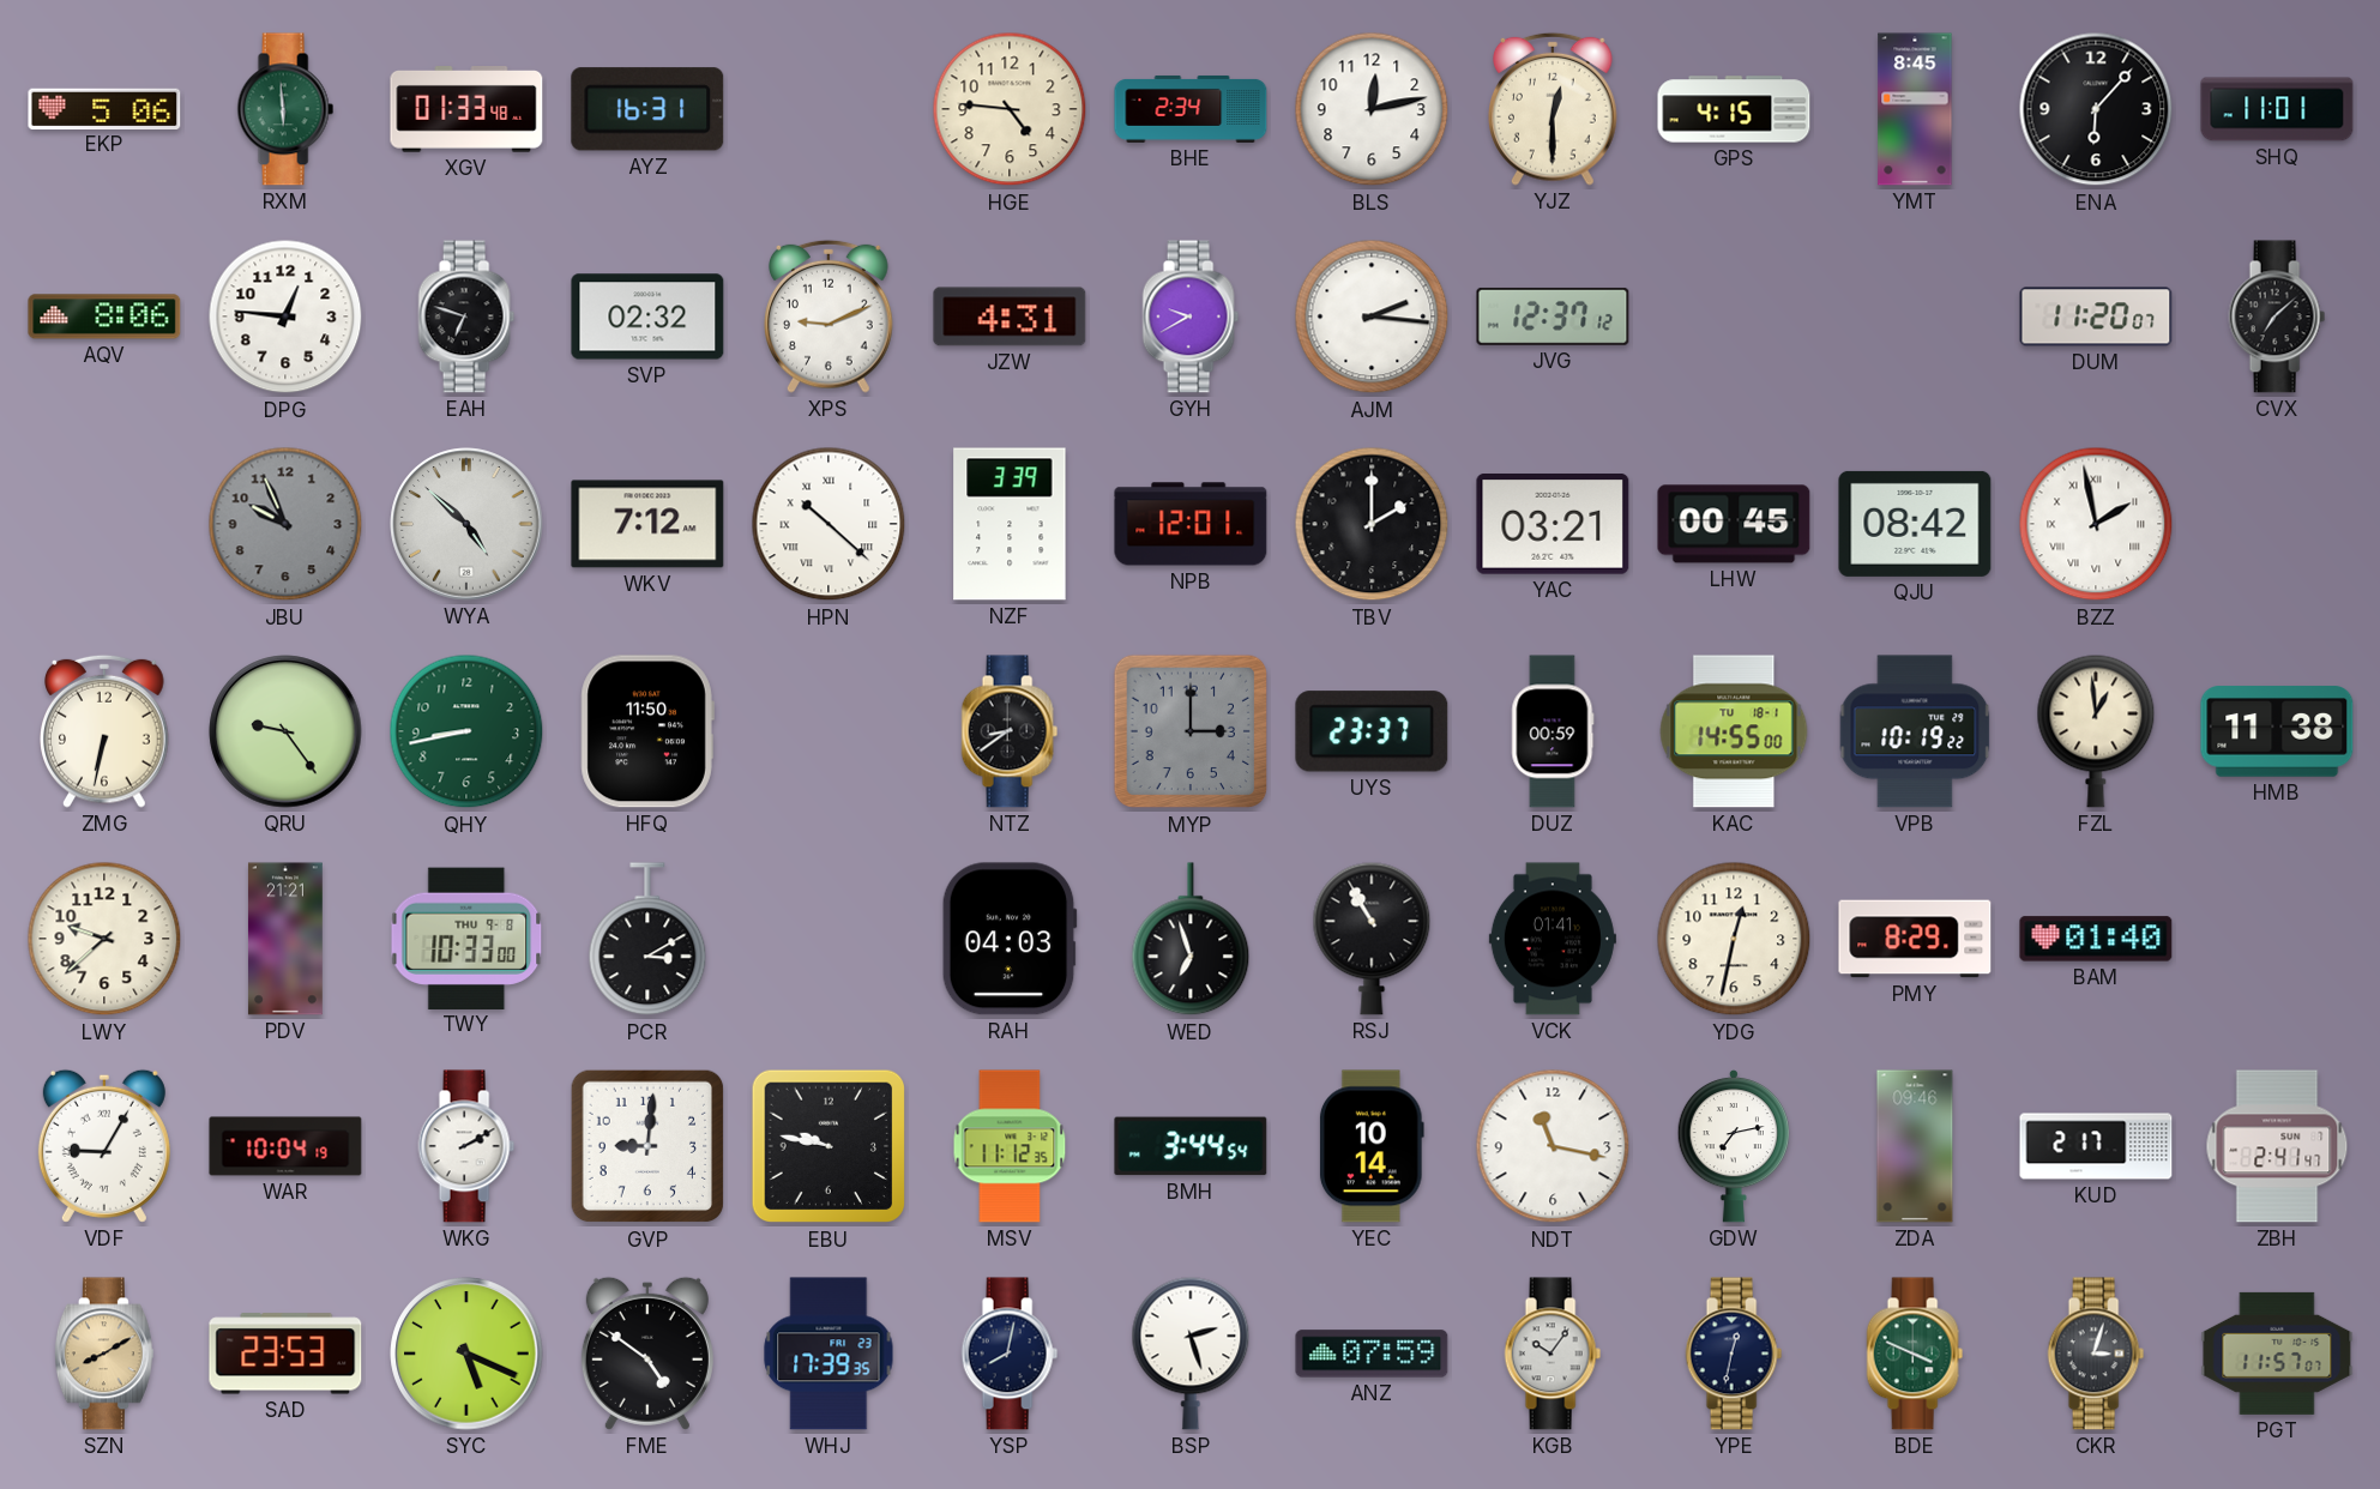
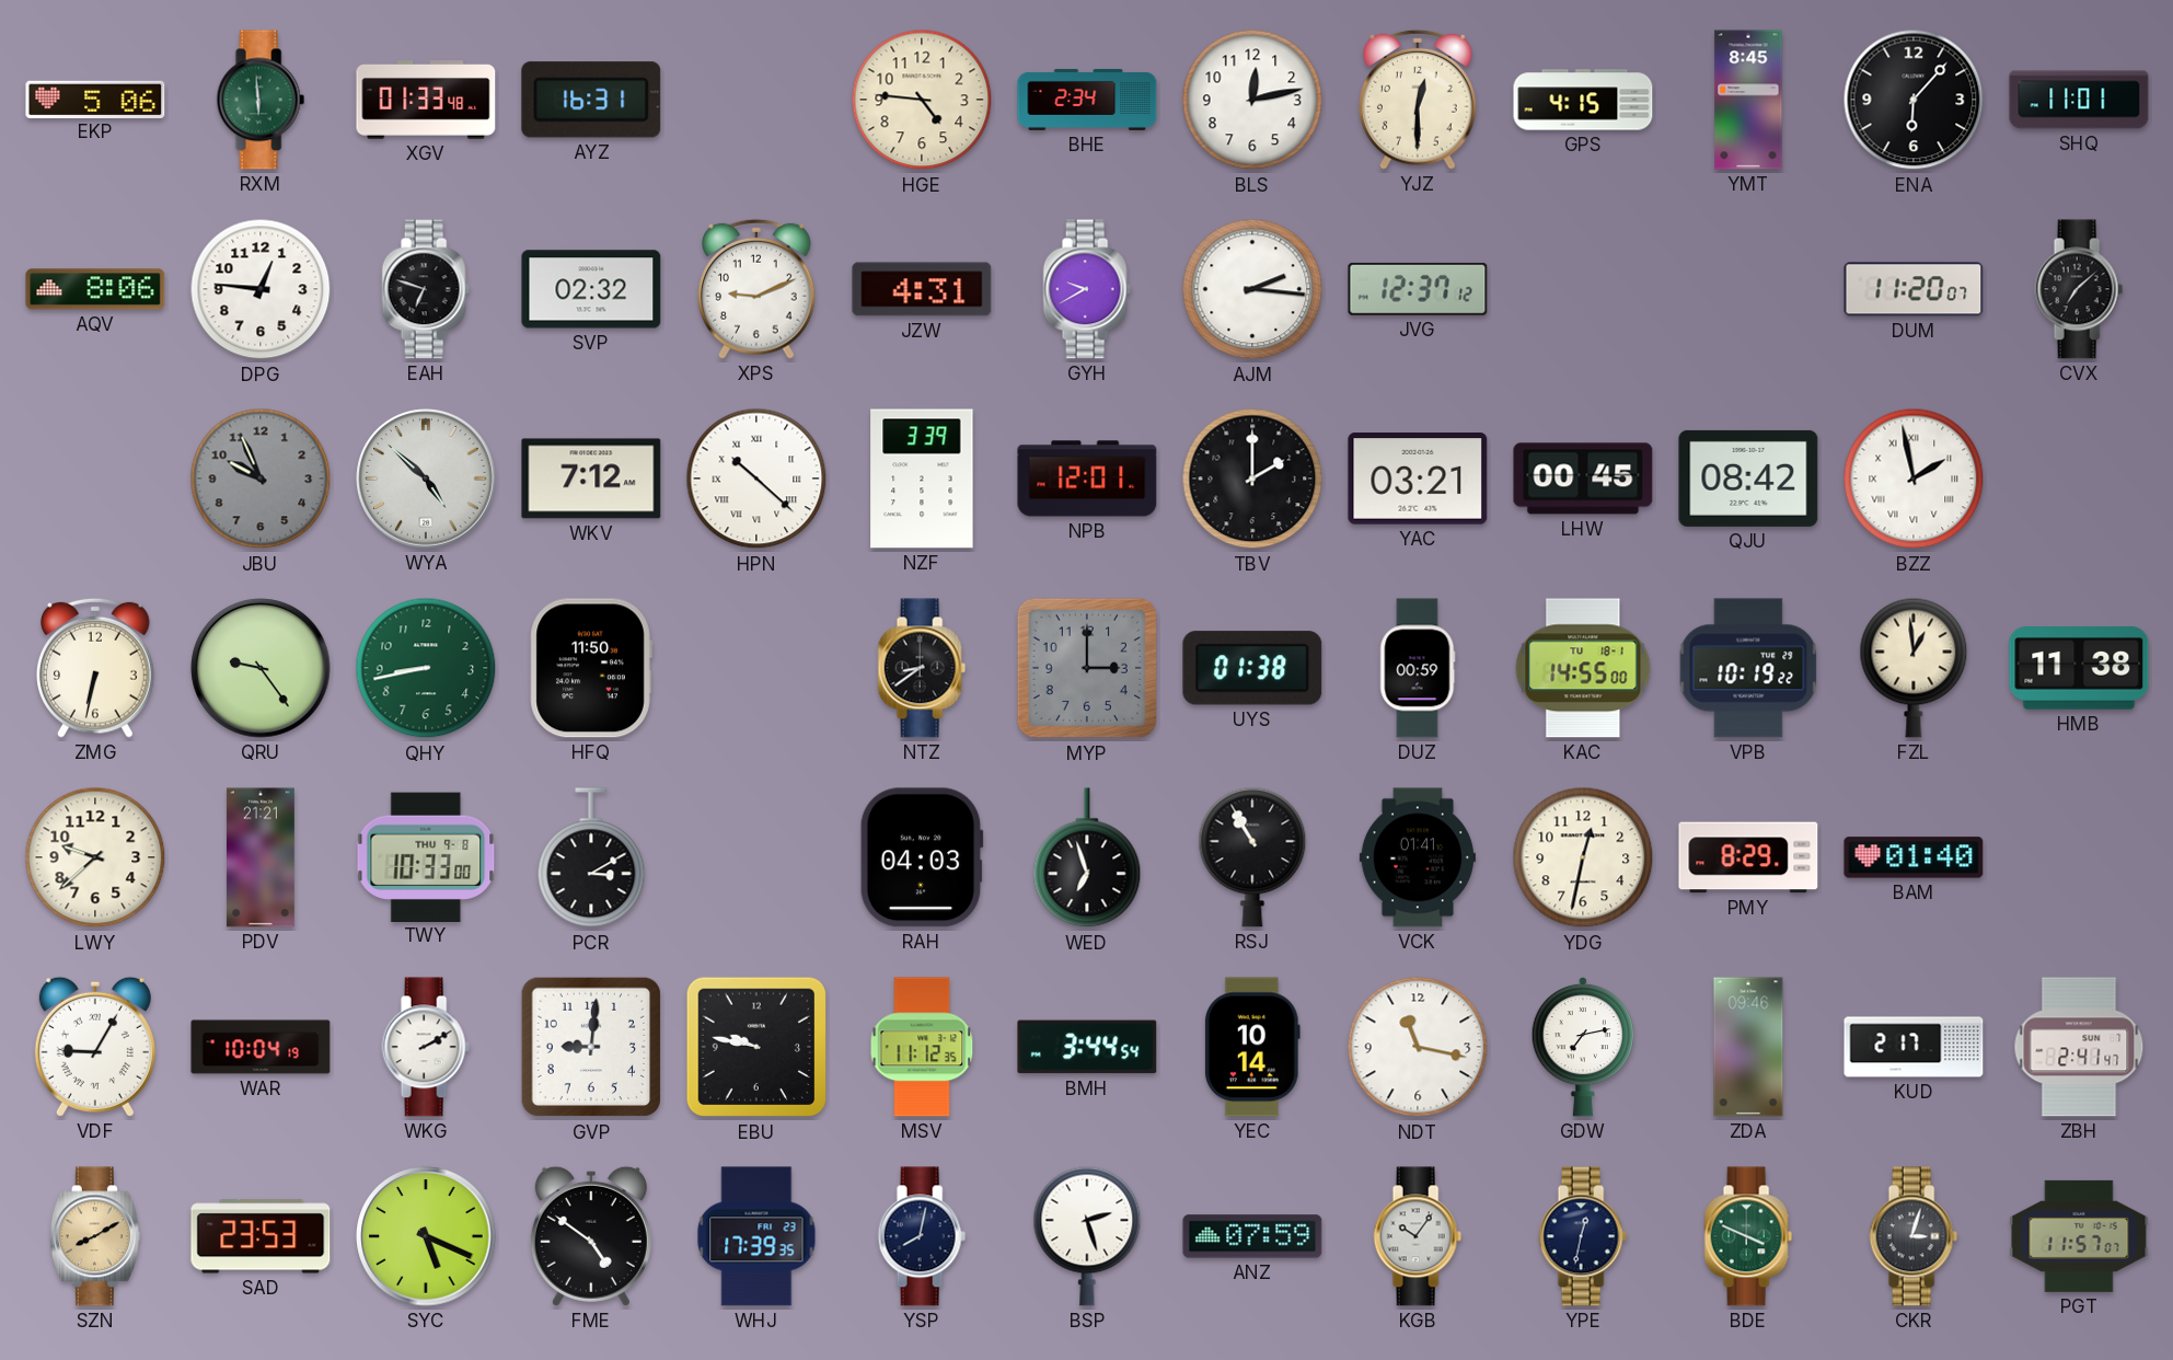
UYS: 23:37 -> 01:38
